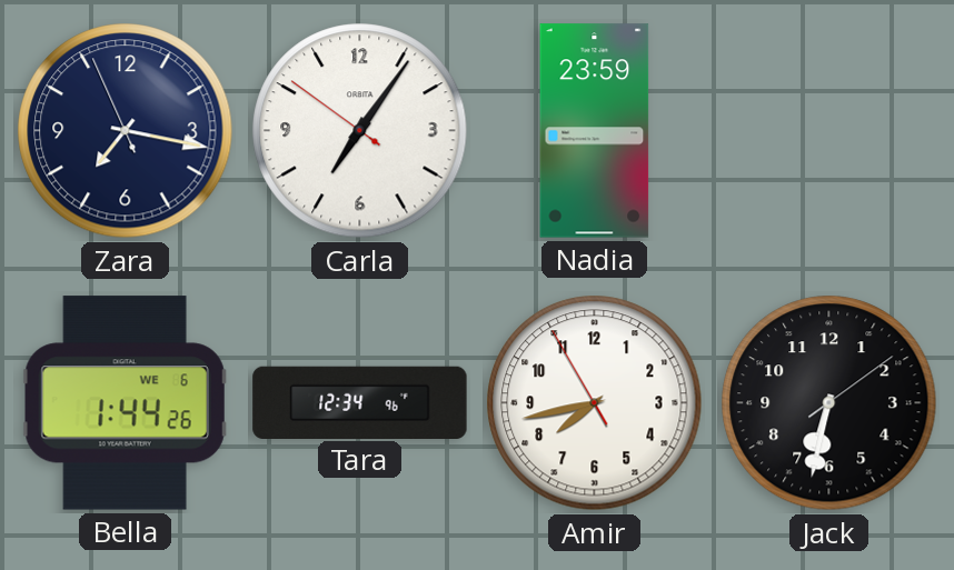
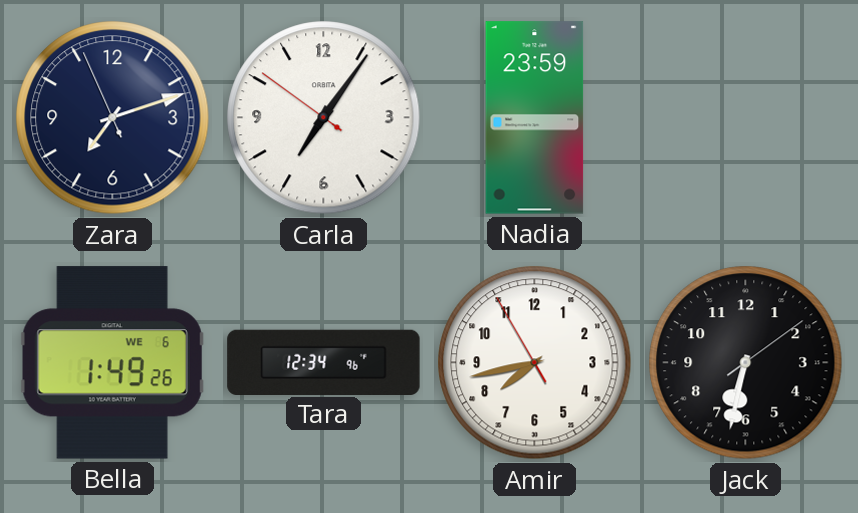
Zara: 7:16 -> 7:11
Bella: 1:44 -> 1:49
